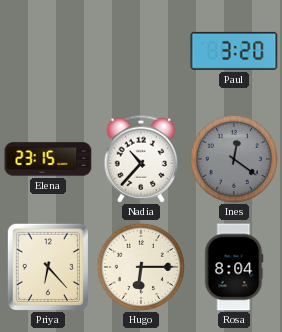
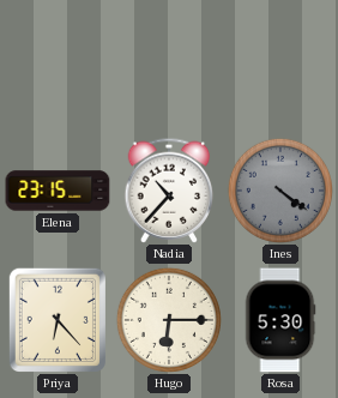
Paul: 3:20 -> none
Ines: 12:21 -> 4:21
Rosa: 8:04 -> 5:30
